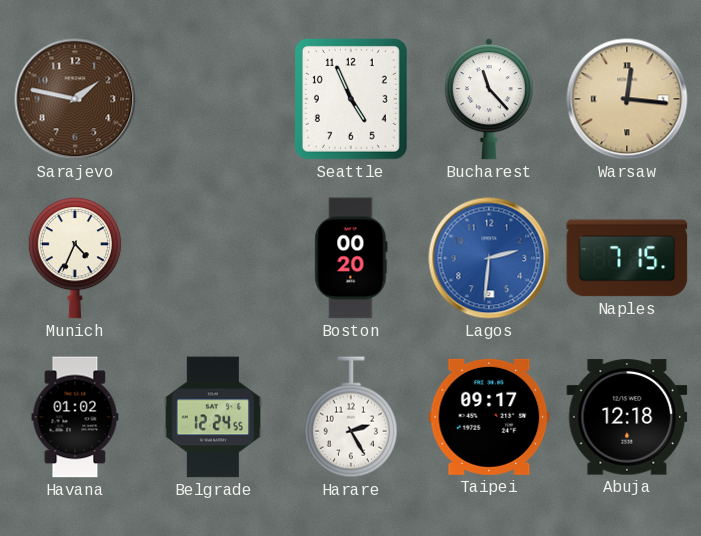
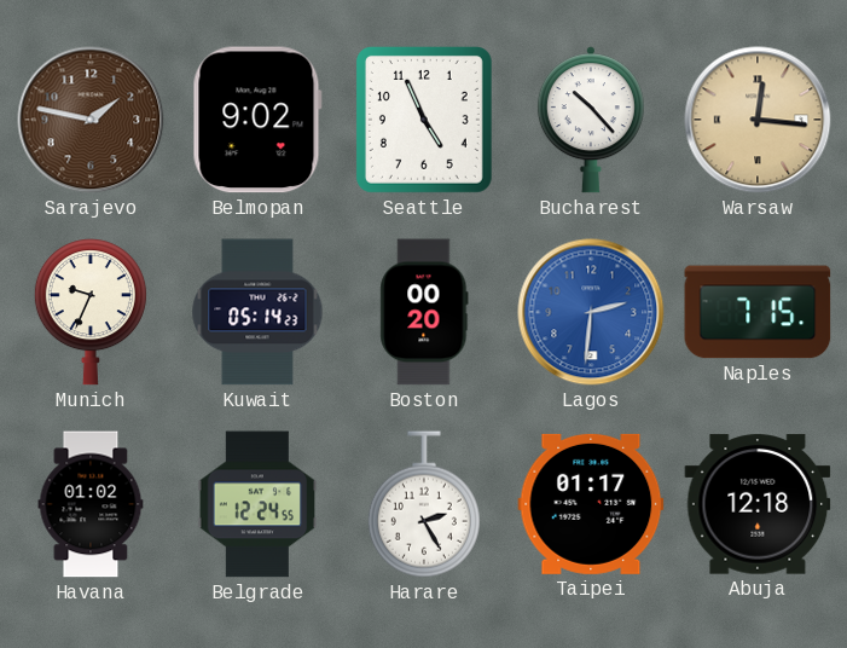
Belmopan: none -> 9:02
Bucharest: 11:23 -> 10:23
Munich: 4:34 -> 9:34
Kuwait: none -> 05:14
Taipei: 09:17 -> 01:17
